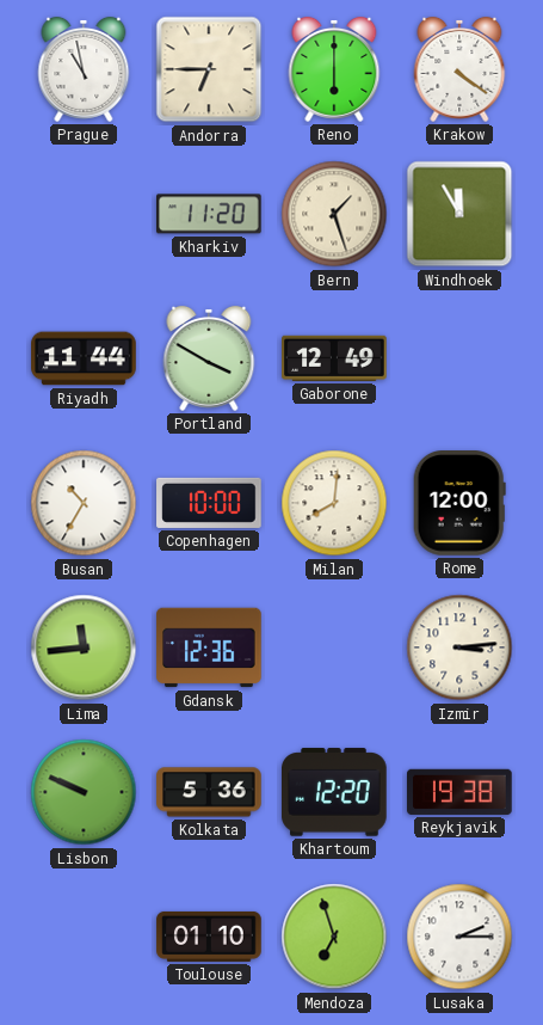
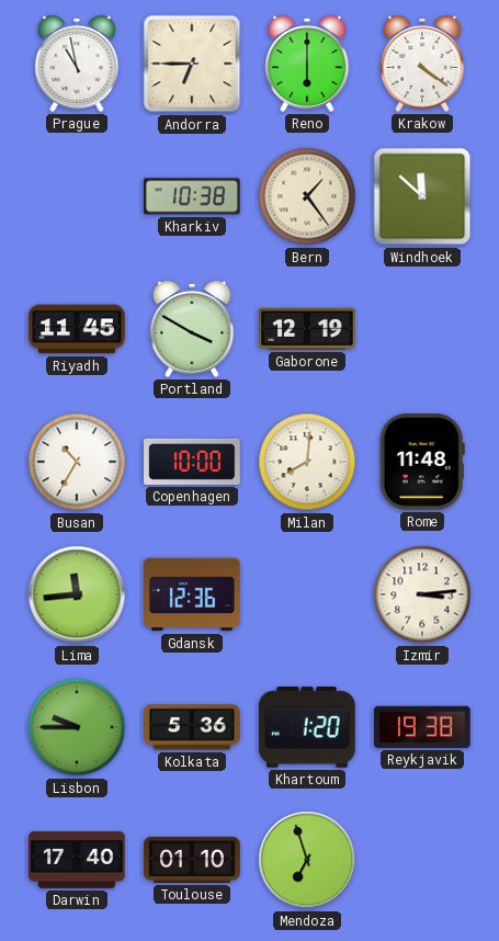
Kharkiv: 11:20 -> 10:38
Bern: 1:27 -> 1:24
Windhoek: 11:55 -> 11:52
Riyadh: 11:44 -> 11:45
Gaborone: 12:49 -> 12:19
Rome: 12:00 -> 11:48
Lisbon: 9:49 -> 9:45
Khartoum: 12:20 -> 1:20
Darwin: none -> 17:40
Lusaka: 2:15 -> none
